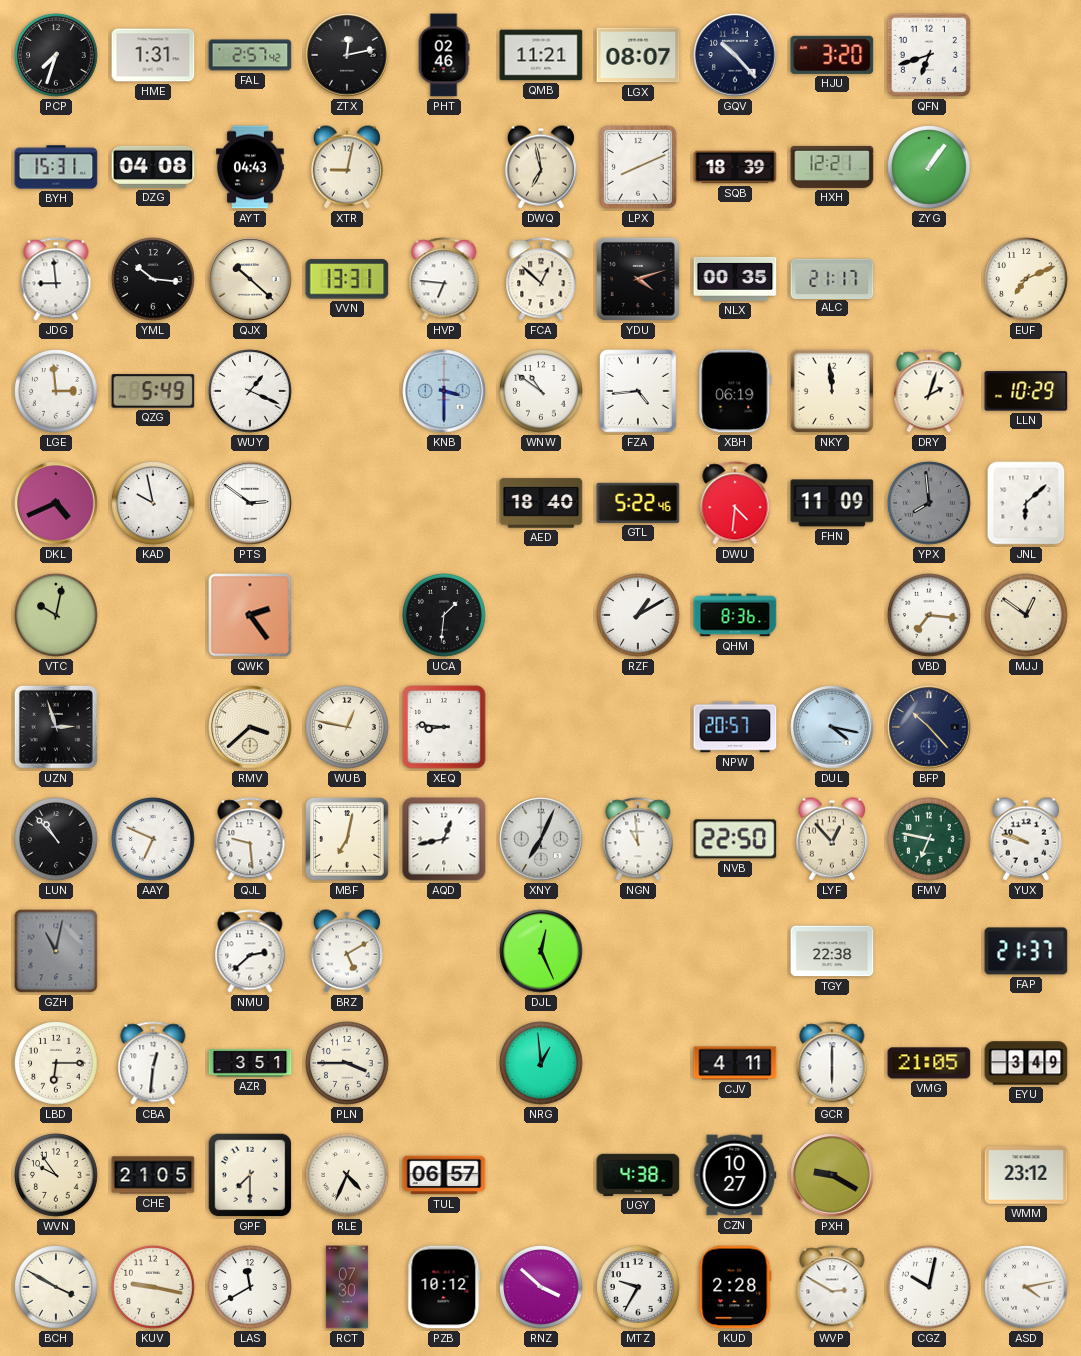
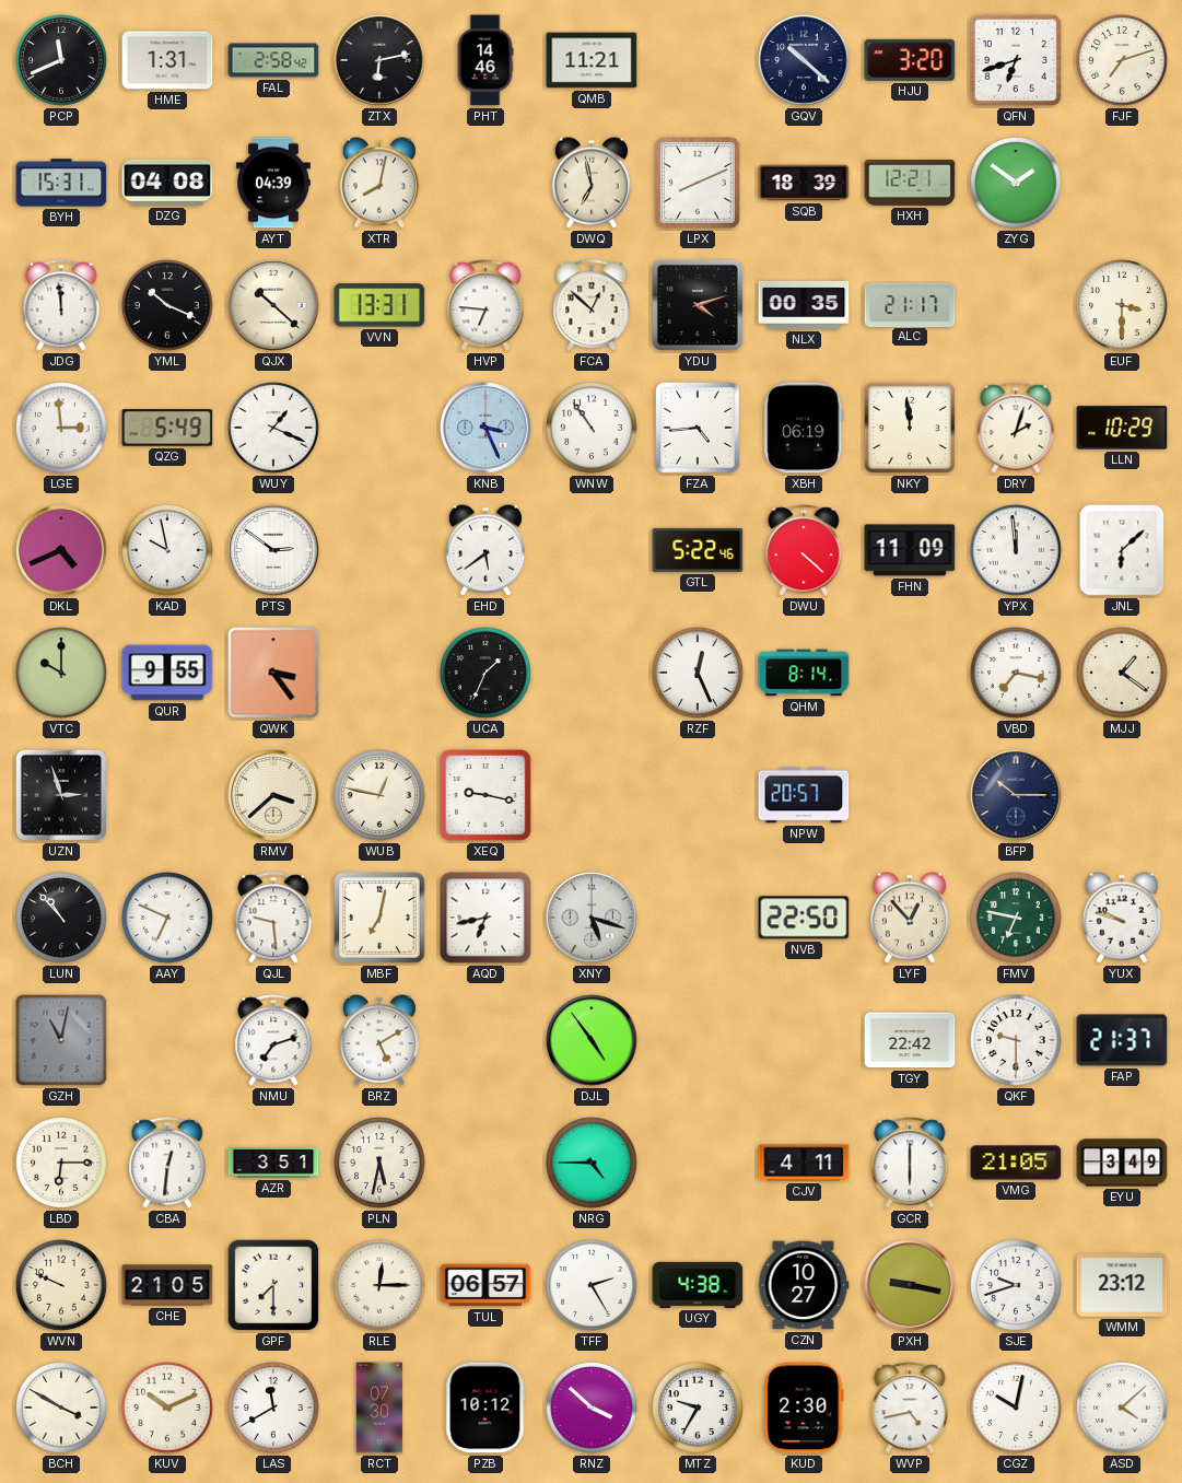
PCP: 7:33 -> 11:41
FAL: 2:57 -> 2:58
ZTX: 12:13 -> 6:13
PHT: 02:46 -> 14:46
LGX: 08:07 -> none
GQV: 10:23 -> 10:22
FJF: none -> 7:12
AYT: 04:43 -> 04:39
XTR: 9:02 -> 8:02
ZYG: 1:06 -> 1:51
JDG: 8:59 -> 11:59
YML: 10:16 -> 10:19
EUF: 7:11 -> 3:30
KNB: 3:30 -> 3:26
WNW: 10:51 -> 10:54
EHD: none -> 5:39
AED: 18:40 -> none
DWU: 4:31 -> 4:22
YPX: 7:59 -> 11:59
YPX dial: grey -> white
VTC: 10:02 -> 10:00
QUR: none -> 9:55
QWK: 2:24 -> 3:24
UCA: 1:31 -> 1:34
RZF: 1:10 -> 12:26
QHM: 8:36 -> 8:14
VBD: 7:16 -> 7:17
MJJ: 12:51 -> 1:21
XEQ: 8:46 -> 9:17
DUL: 4:17 -> none
BFP: 10:23 -> 10:15
AQD: 12:43 -> 6:43
XNY: 7:04 -> 5:18
NGN: 10:59 -> none
NMU: 2:38 -> 7:12
DJL: 12:26 -> 4:54
TGY: 22:38 -> 22:42
QKF: none -> 9:30
PLN: 3:45 -> 5:32
NRG: 12:59 -> 4:45
WVN: 9:54 -> 9:49
RLE: 4:34 -> 12:15
TFF: none -> 2:25
PXH: 9:20 -> 9:17
SJE: none -> 9:42
KUV: 9:17 -> 10:11
KUD: 2:28 -> 2:30
WVP: 2:50 -> 4:43
ASD: 4:13 -> 4:08
